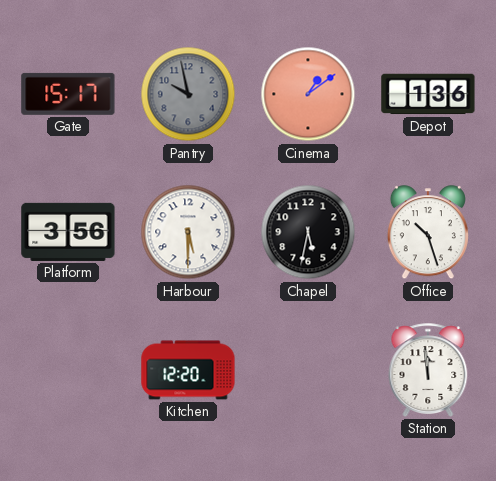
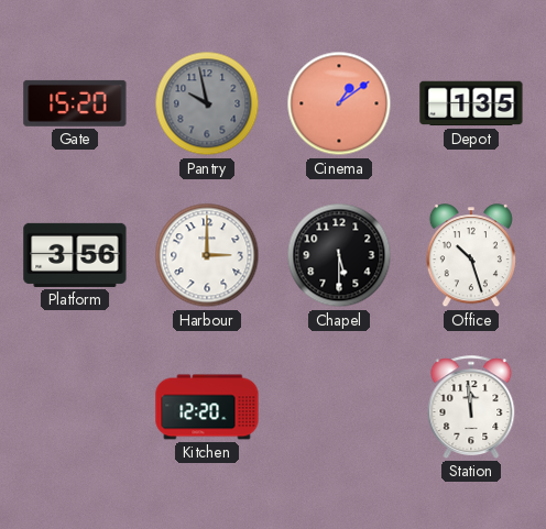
Gate: 15:17 -> 15:20
Depot: 1:36 -> 1:35
Harbour: 5:30 -> 3:00
Chapel: 5:32 -> 5:30
